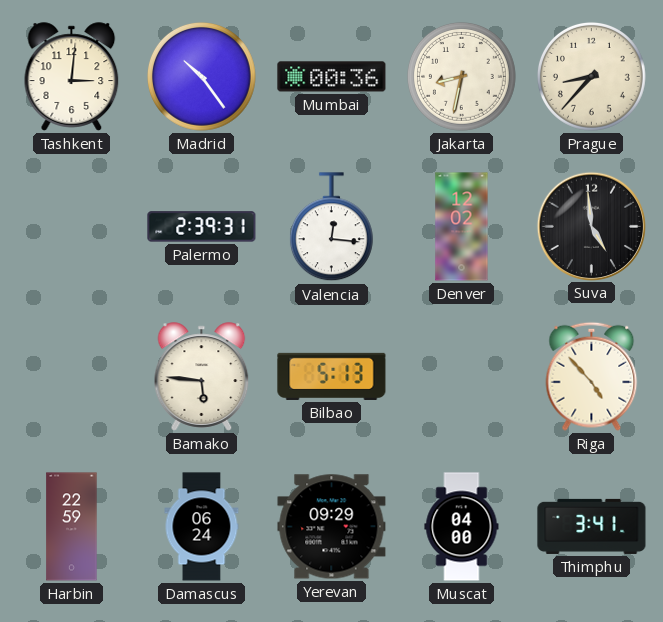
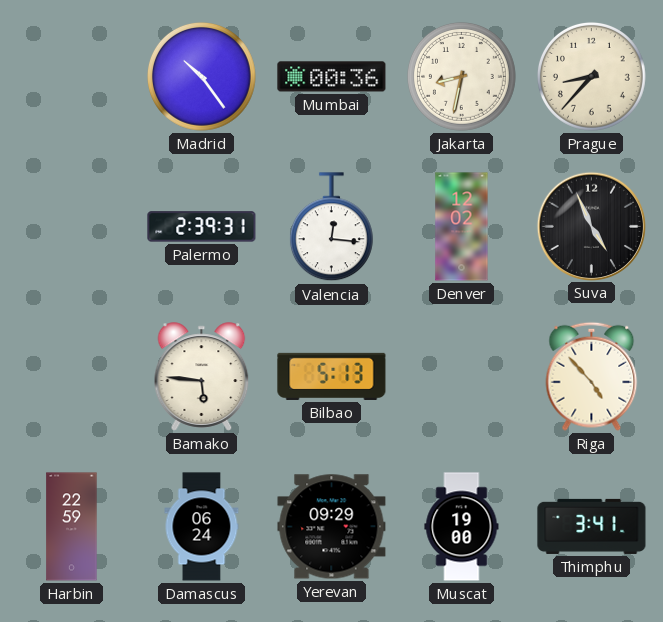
Tashkent: 3:01 -> none
Suva: 4:59 -> 4:56
Muscat: 04:00 -> 19:00
